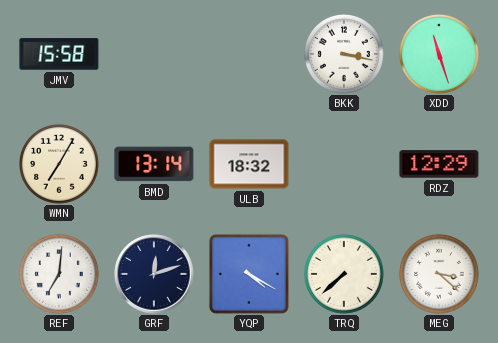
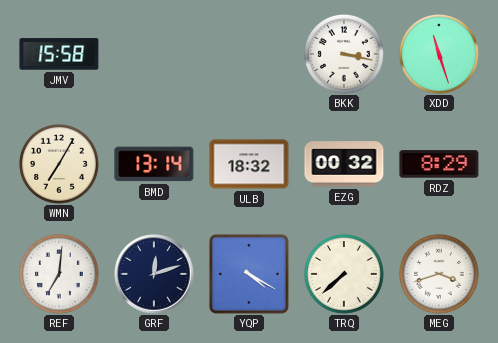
EZG: none -> 00:32
RDZ: 12:29 -> 8:29
MEG: 3:22 -> 3:42
